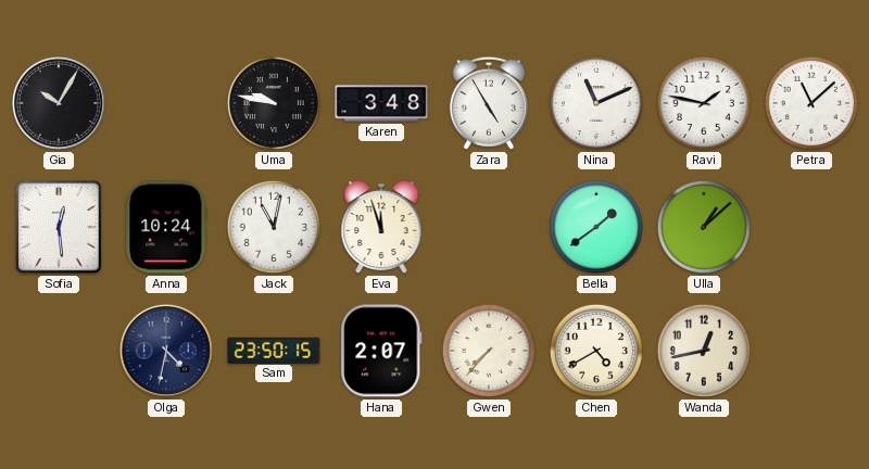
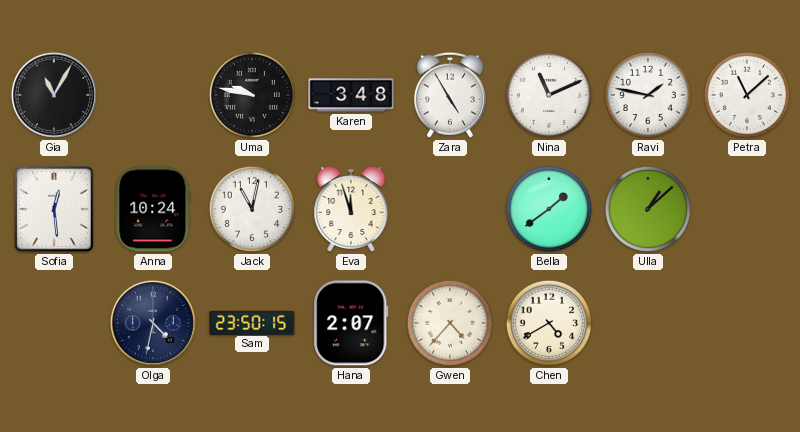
Gia: 10:05 -> 11:05
Gwen: 7:37 -> 4:37
Wanda: 12:43 -> none
